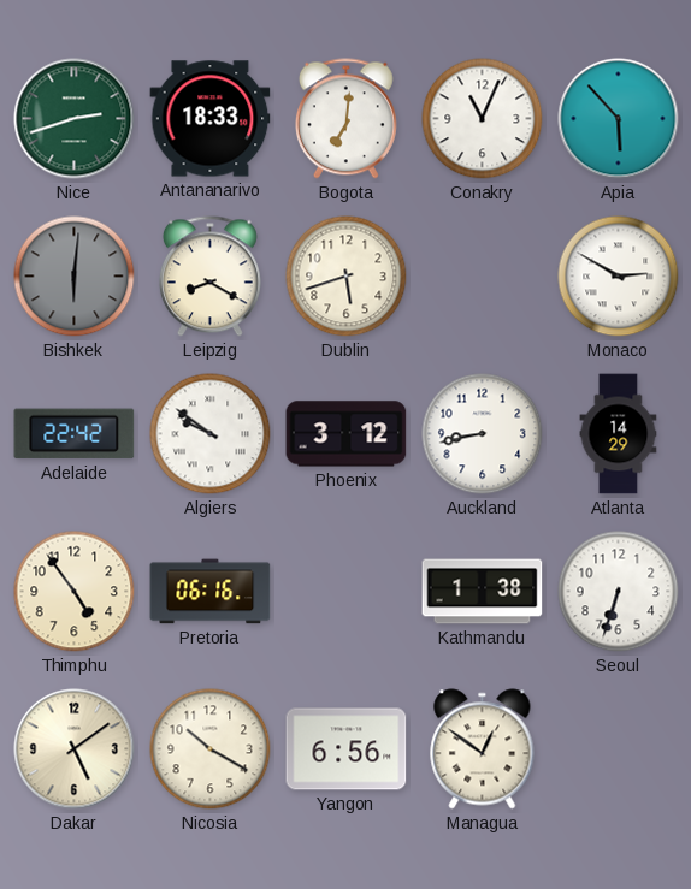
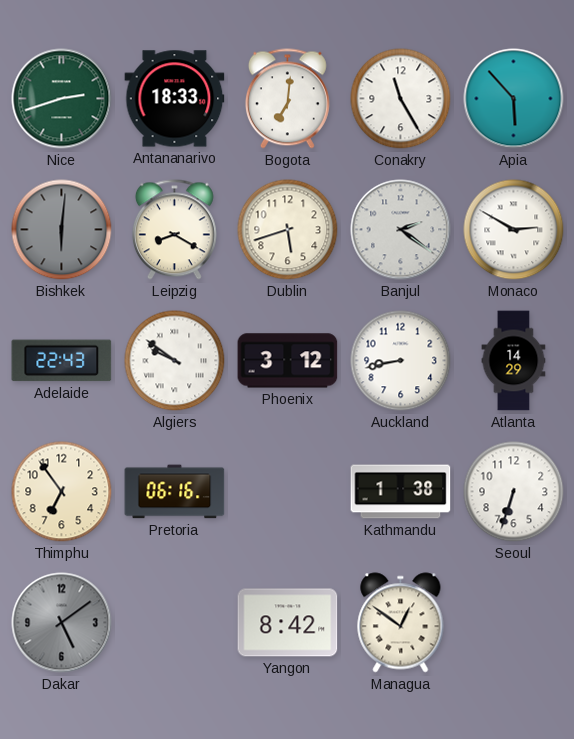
Conakry: 11:04 -> 11:25
Banjul: none -> 2:21
Adelaide: 22:42 -> 22:43
Thimphu: 4:54 -> 6:54
Dakar dial: cream -> grey
Nicosia: 10:20 -> none
Yangon: 6:56 -> 8:42
